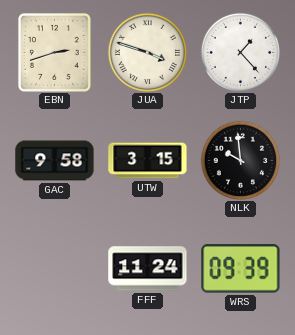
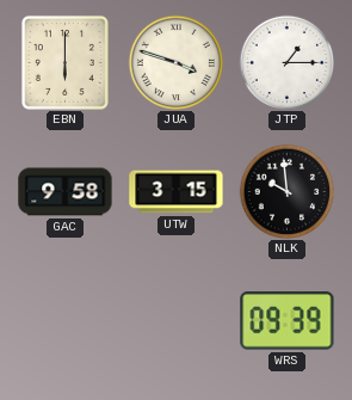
EBN: 2:42 -> 6:00
JTP: 1:23 -> 1:15
FFF: 11:24 -> none
